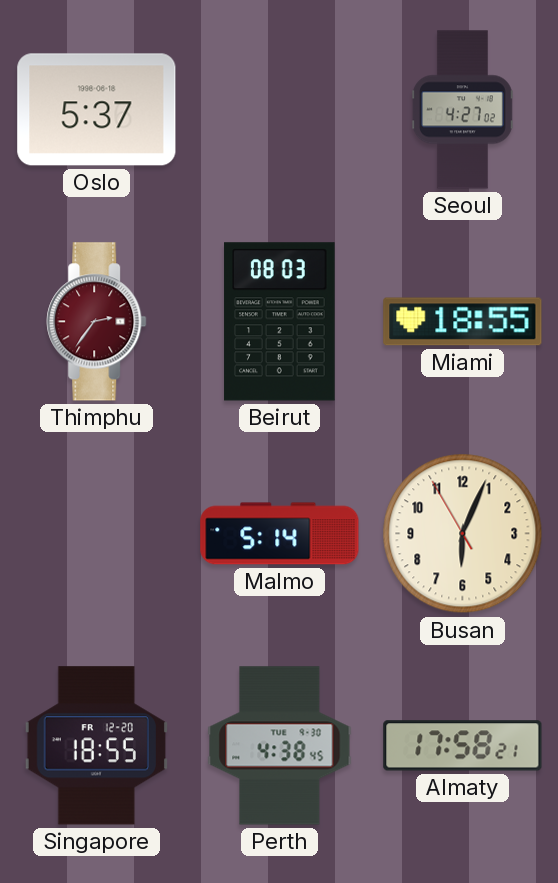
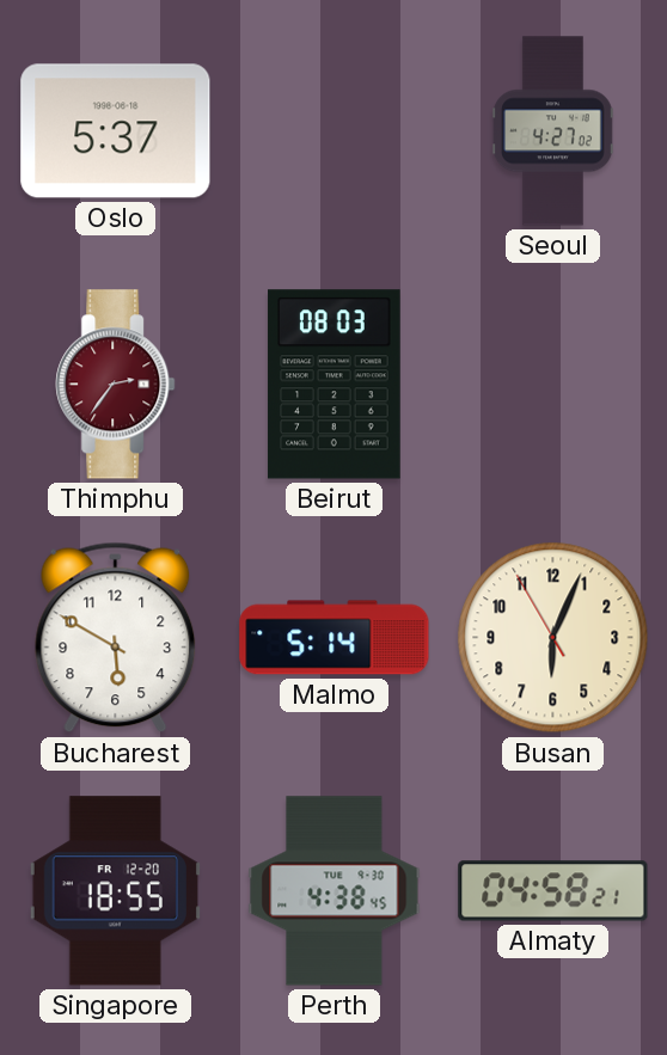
Miami: 18:55 -> none
Bucharest: none -> 5:50
Almaty: 17:58 -> 04:58
